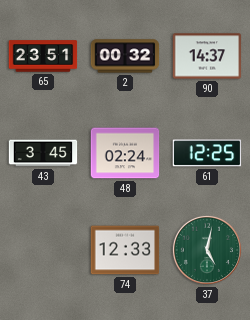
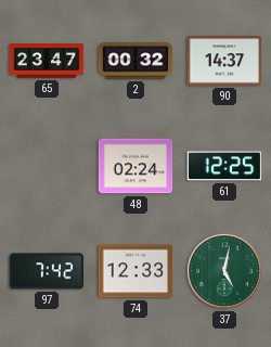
65: 23:51 -> 23:47
43: 3:45 -> none
97: none -> 7:42
